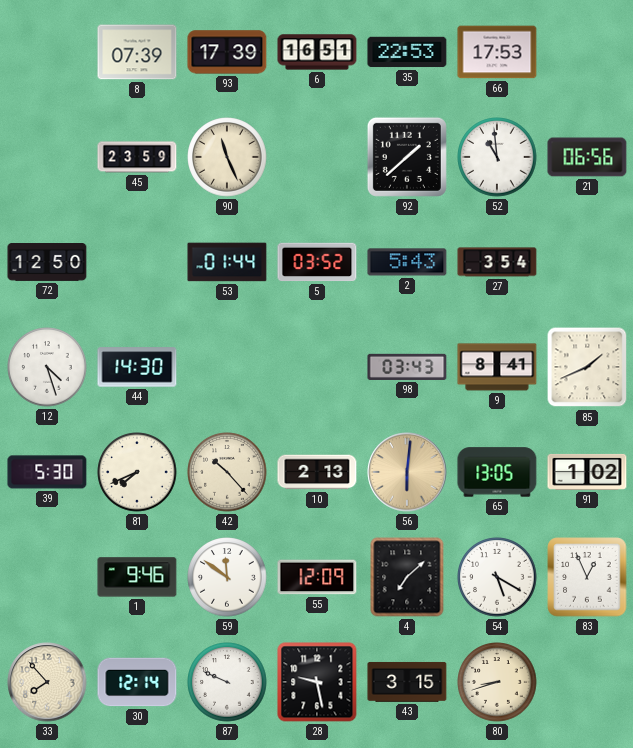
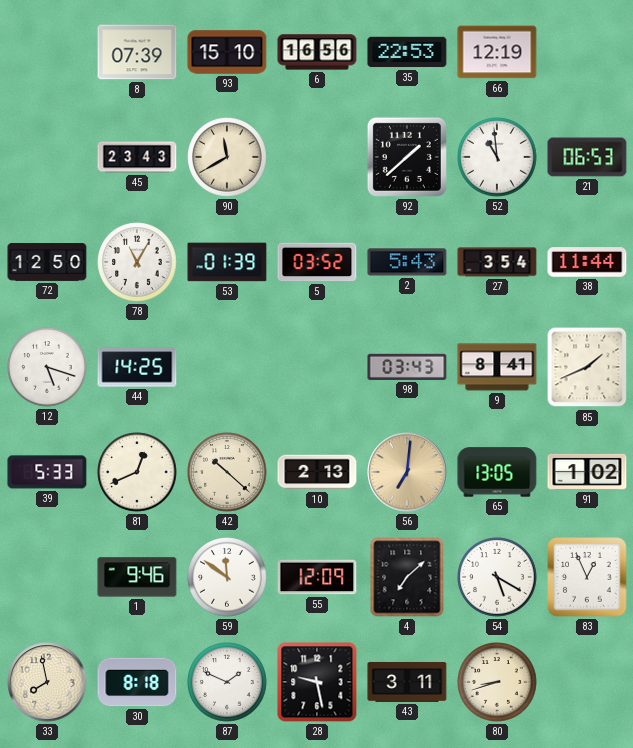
93: 17:39 -> 15:10
6: 16:51 -> 16:56
66: 17:53 -> 12:19
45: 23:59 -> 23:43
90: 11:26 -> 11:40
21: 06:56 -> 06:53
78: none -> 11:05
53: 01:44 -> 01:39
38: none -> 11:44
12: 4:27 -> 5:18
44: 14:30 -> 14:25
39: 5:30 -> 5:33
81: 7:41 -> 12:41
42: 10:23 -> 10:22
56: 6:01 -> 7:01
33: 7:53 -> 7:58
30: 12:14 -> 8:18
87: 9:49 -> 1:49
43: 3:15 -> 3:11
